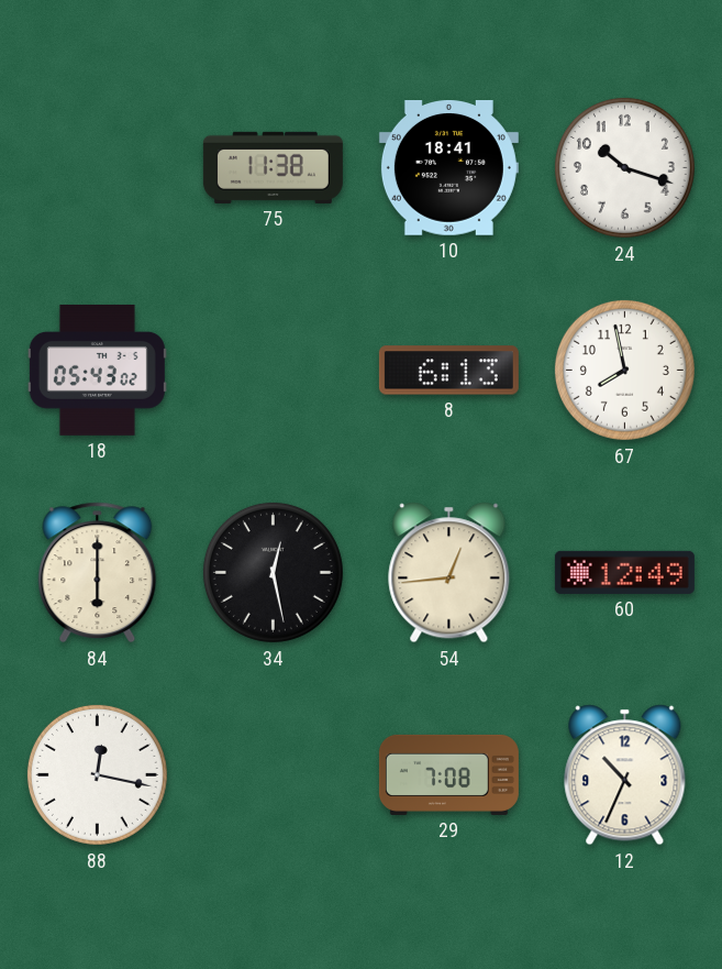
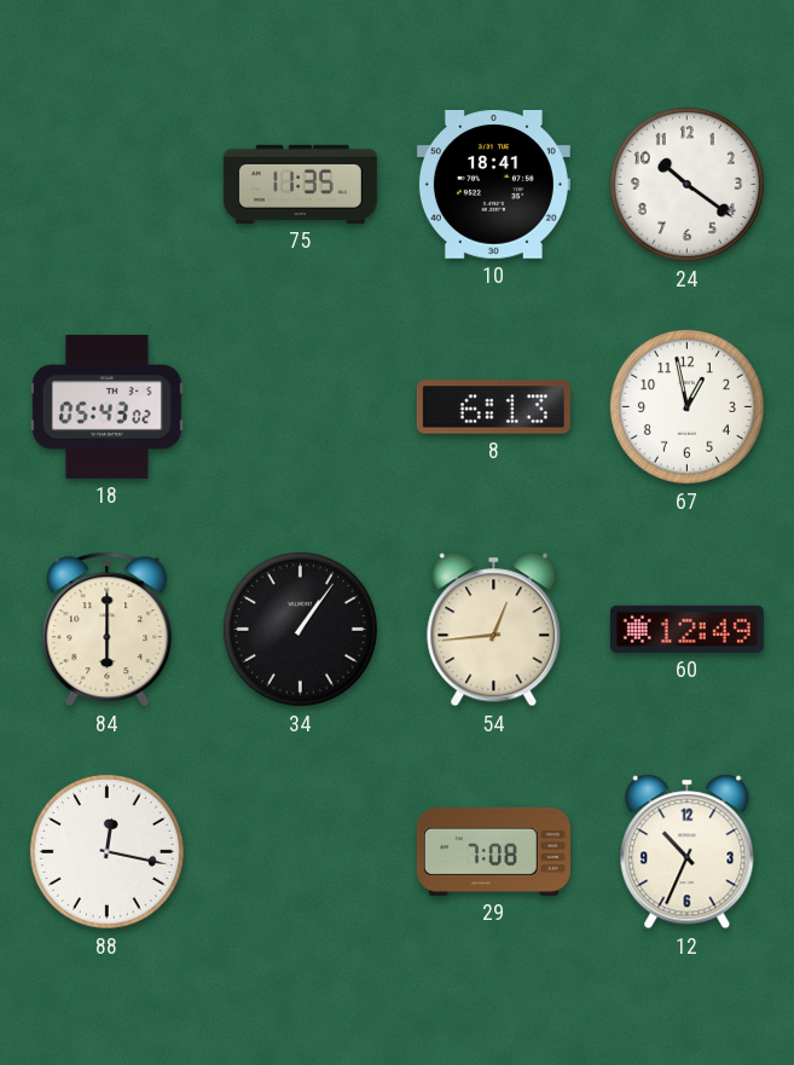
75: 11:38 -> 11:35
24: 10:18 -> 10:21
67: 7:58 -> 12:58
34: 12:28 -> 1:06
